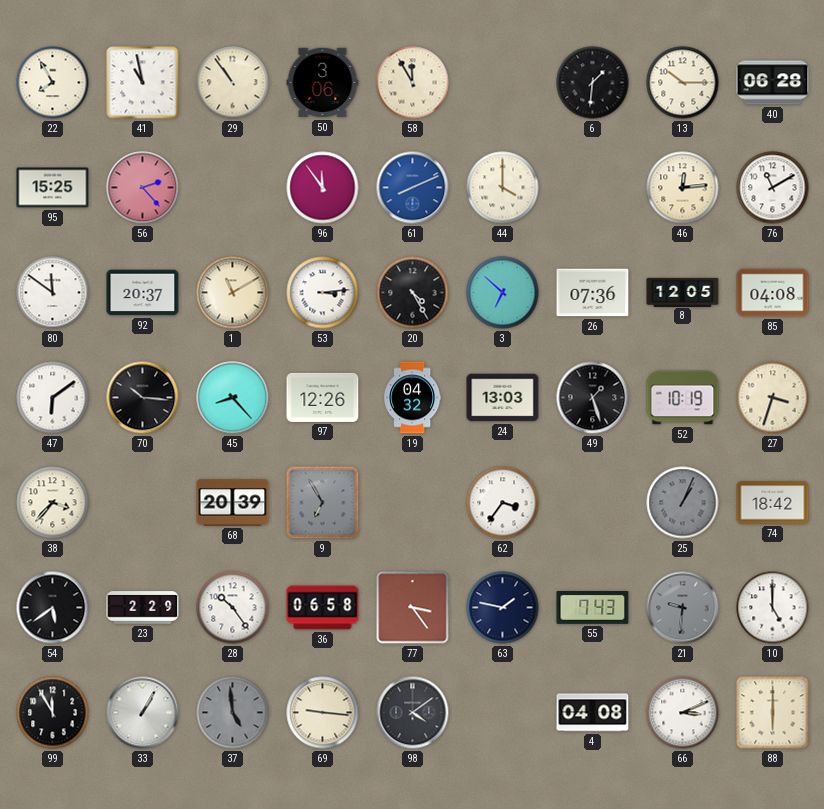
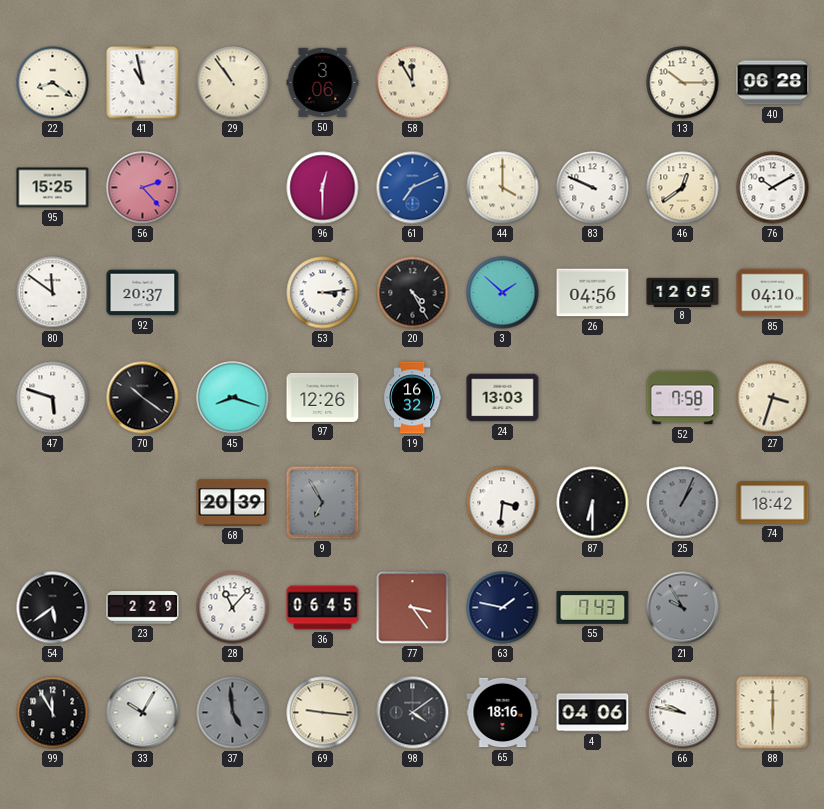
22: 7:55 -> 8:21
6: 1:31 -> none
96: 11:54 -> 12:30
61: 8:11 -> 7:11
83: none -> 9:49
46: 12:14 -> 12:39
76: 11:10 -> 10:10
1: 11:10 -> none
3: 6:52 -> 1:52
26: 07:36 -> 04:56
85: 04:08 -> 04:10
47: 6:09 -> 5:48
70: 10:16 -> 10:21
45: 8:23 -> 8:18
19: 04:32 -> 16:32
49: 1:27 -> none
52: 10:19 -> 7:58
38: 3:37 -> none
62: 3:36 -> 3:31
87: none -> 6:30
28: 10:24 -> 11:07
36: 06:58 -> 06:45
21: 9:31 -> 9:55
10: 5:00 -> none
33: 1:05 -> 10:05
65: none -> 18:16
4: 04:08 -> 04:06
66: 3:11 -> 9:47
